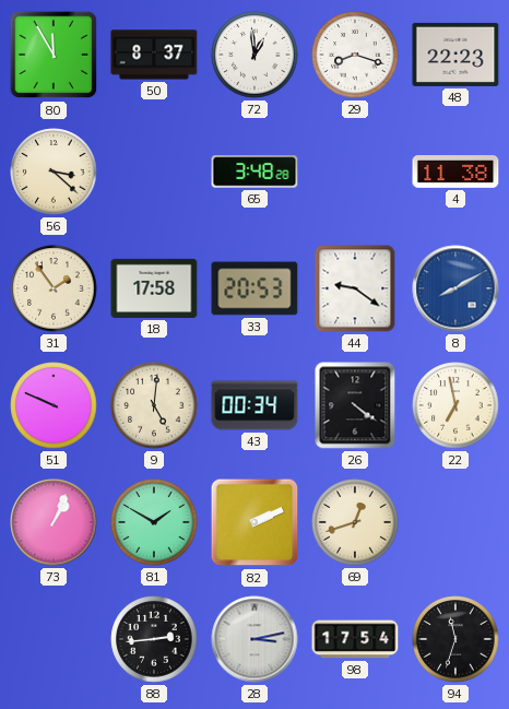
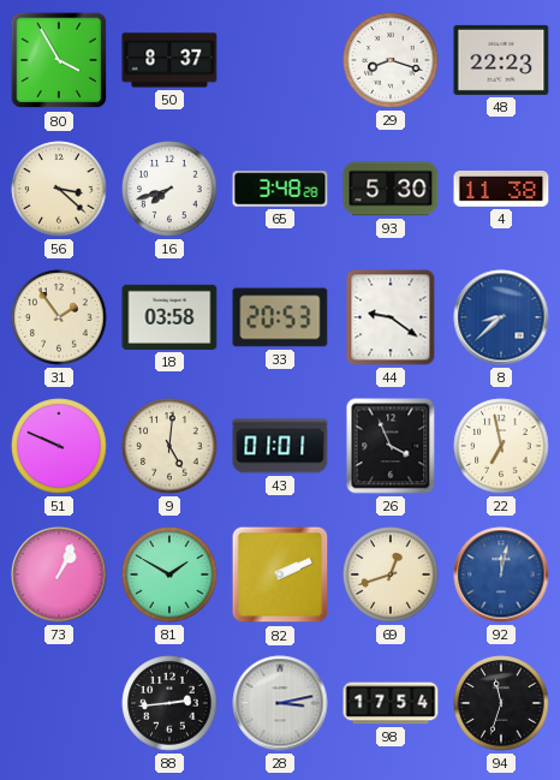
80: 11:55 -> 3:55
72: 12:59 -> none
16: none -> 7:42
93: none -> 5:30
18: 17:58 -> 03:58
8: 8:10 -> 8:38
43: 00:34 -> 01:01
26: 4:21 -> 3:56
92: none -> 12:02
